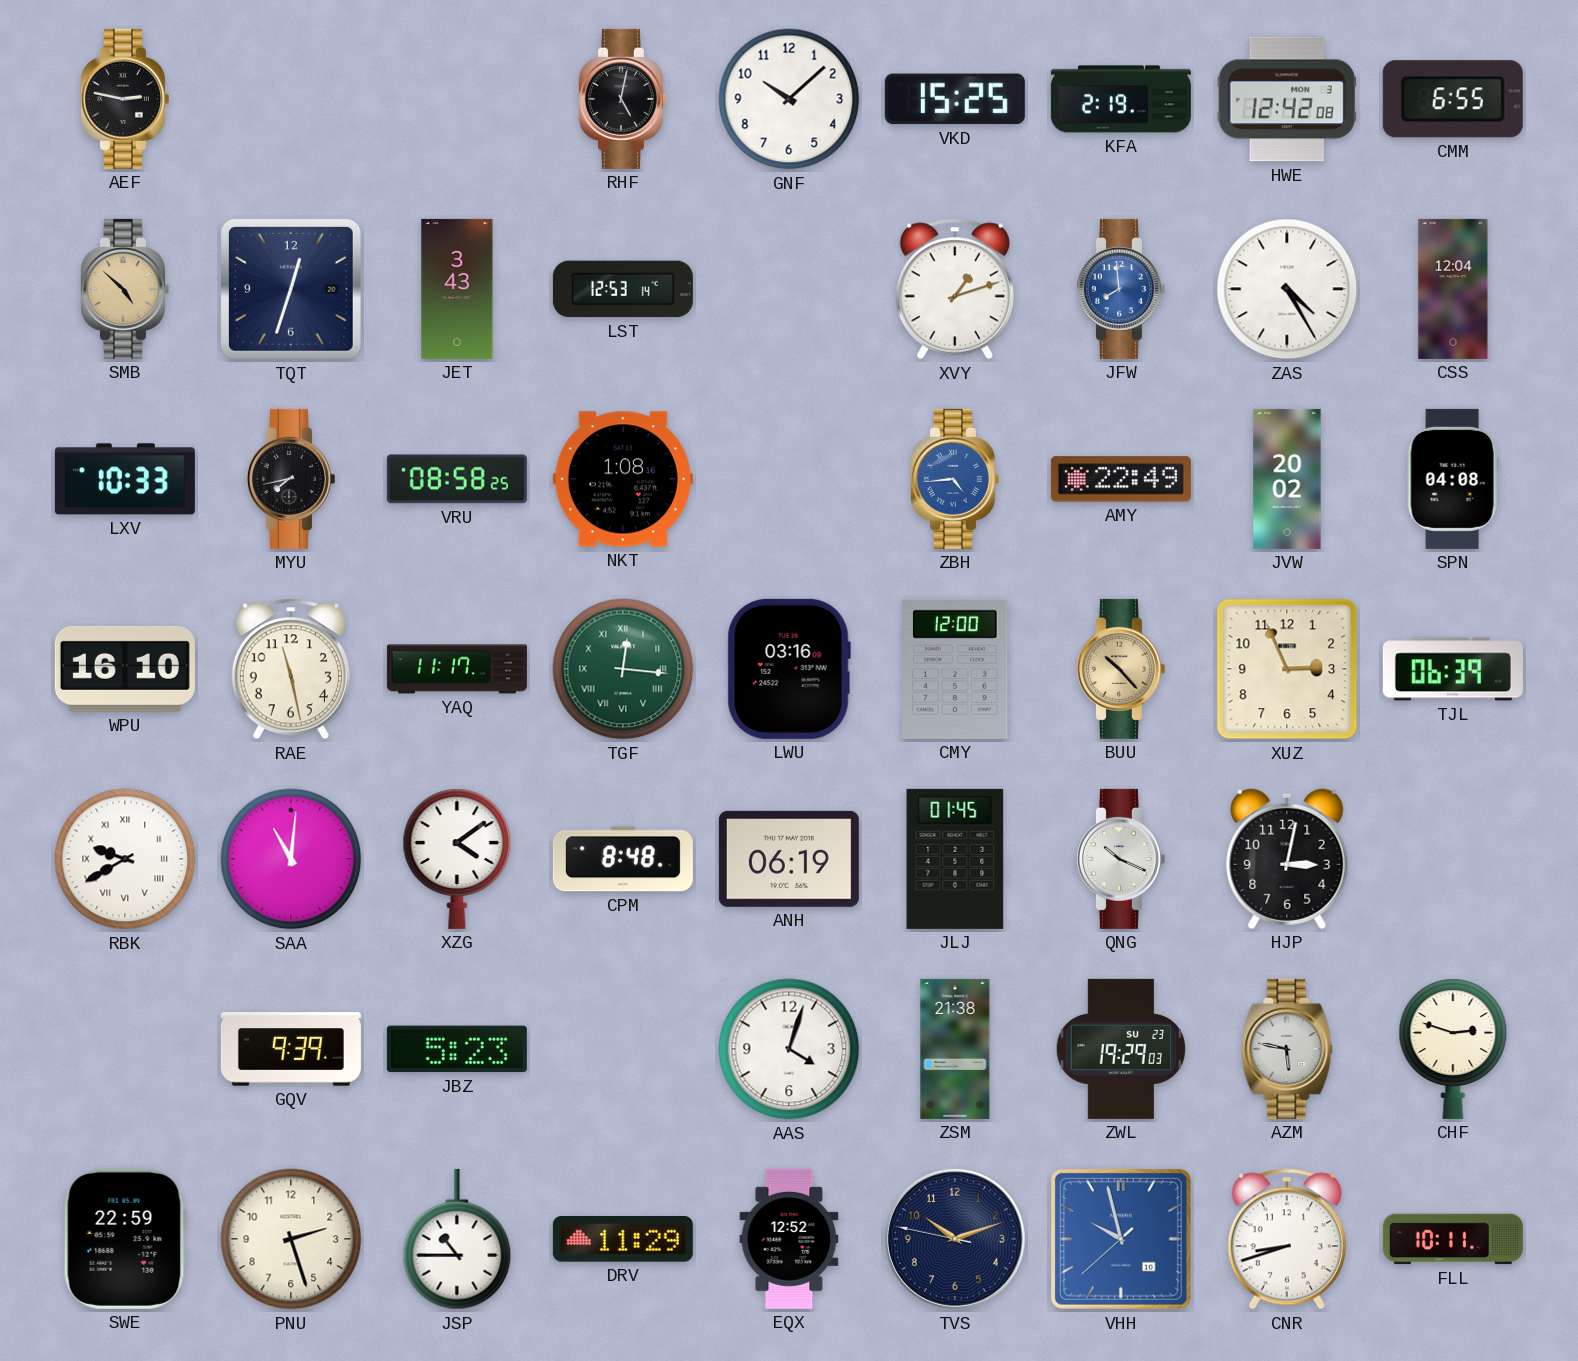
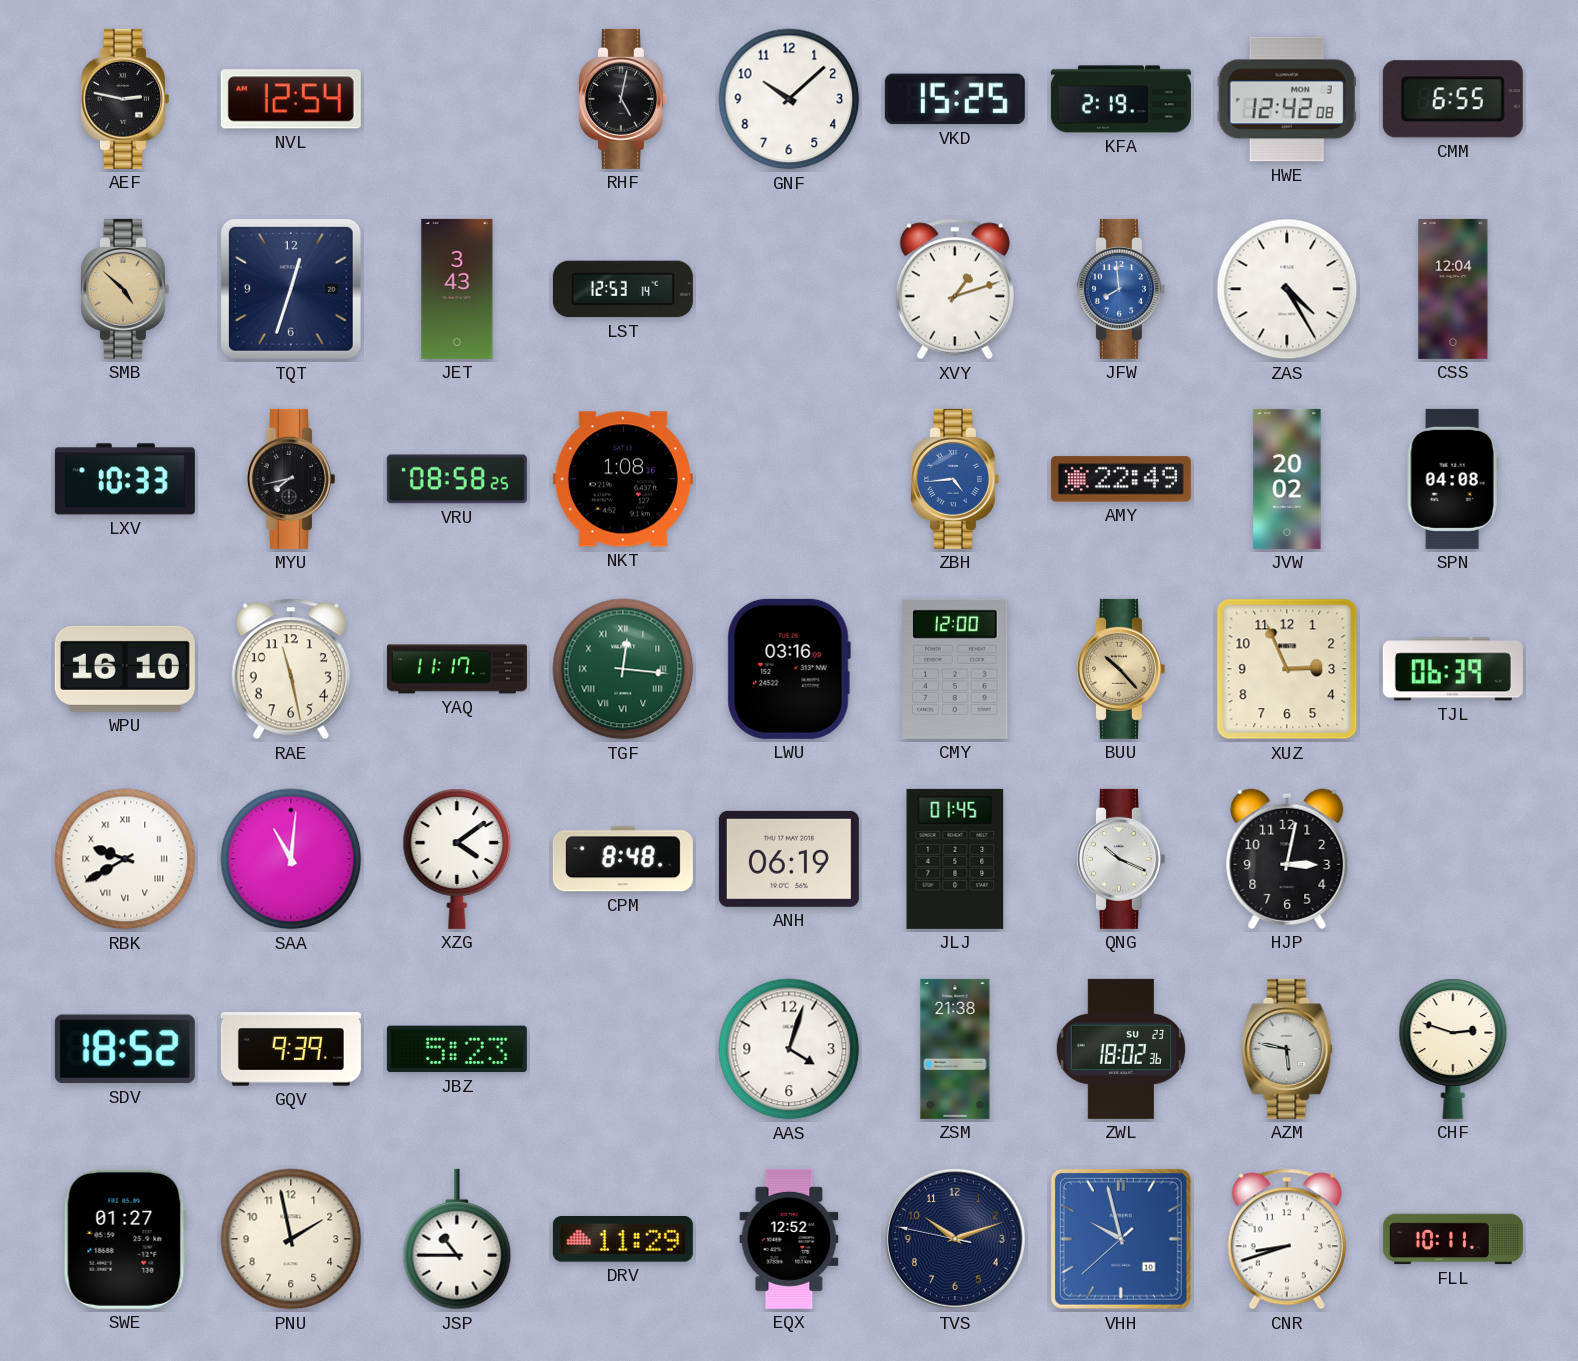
NVL: none -> 12:54
SDV: none -> 18:52
ZWL: 19:29 -> 18:02
SWE: 22:59 -> 01:27
PNU: 2:27 -> 1:58
